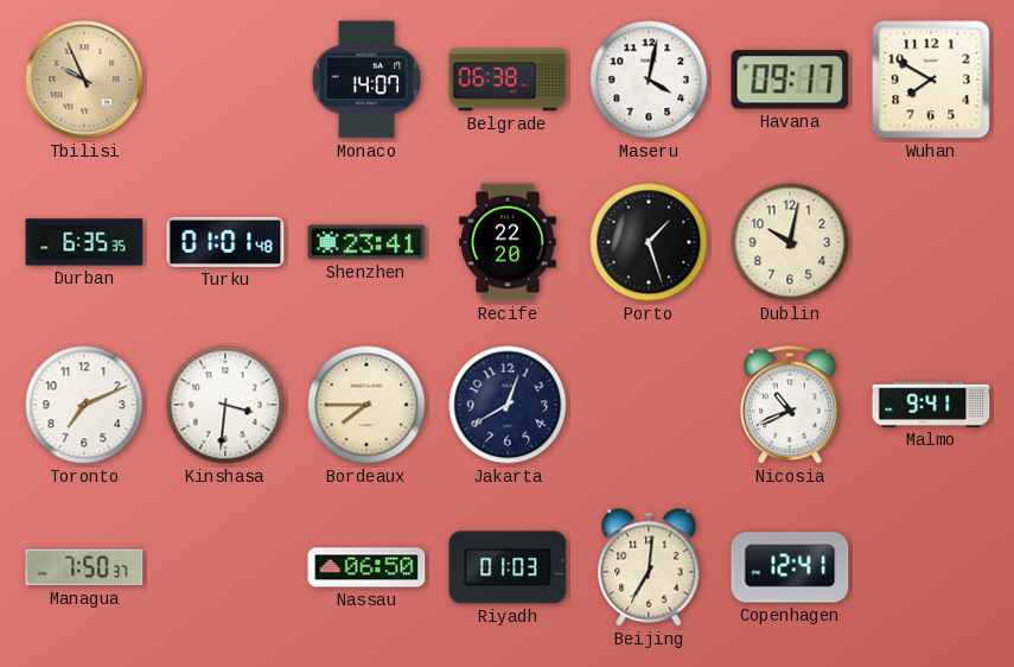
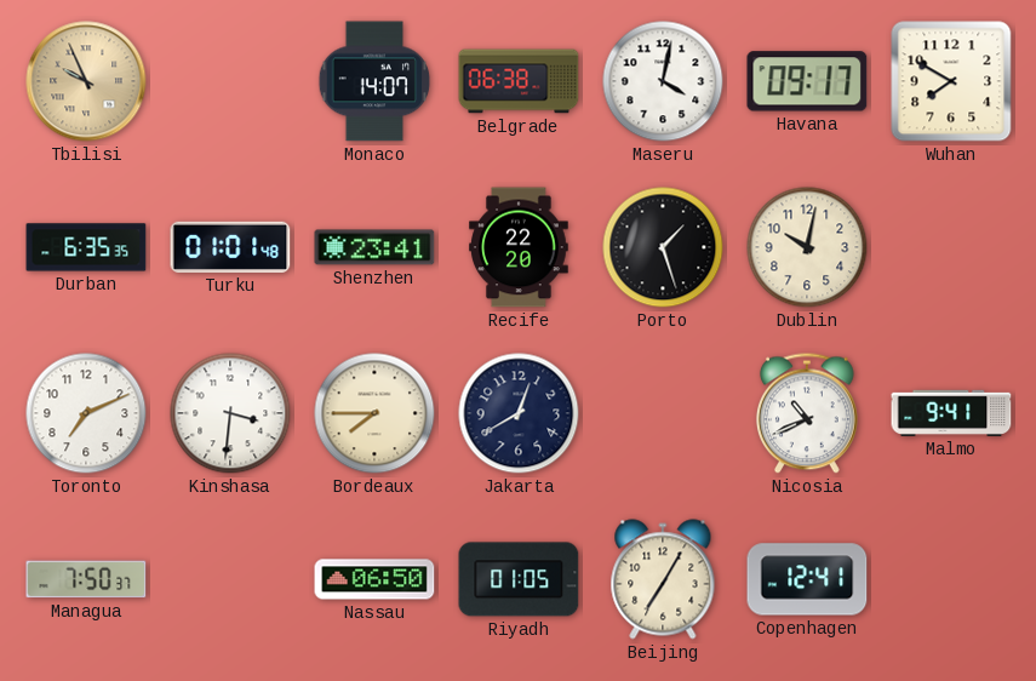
Riyadh: 01:03 -> 01:05
Beijing: 7:01 -> 7:05
